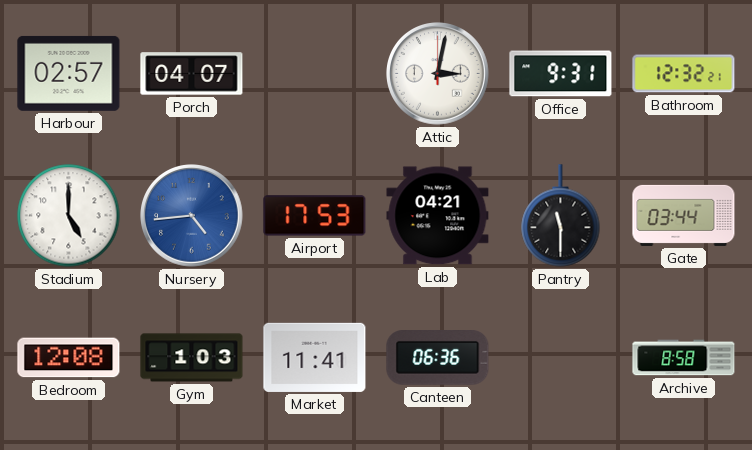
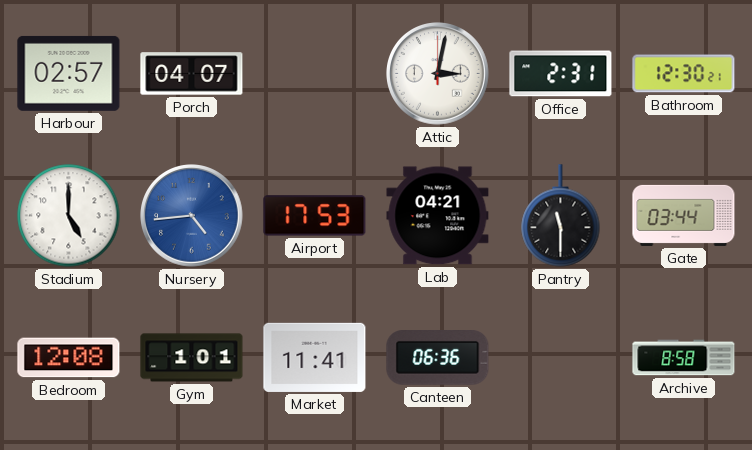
Office: 9:31 -> 2:31
Bathroom: 12:32 -> 12:30
Gym: 1:03 -> 1:01
